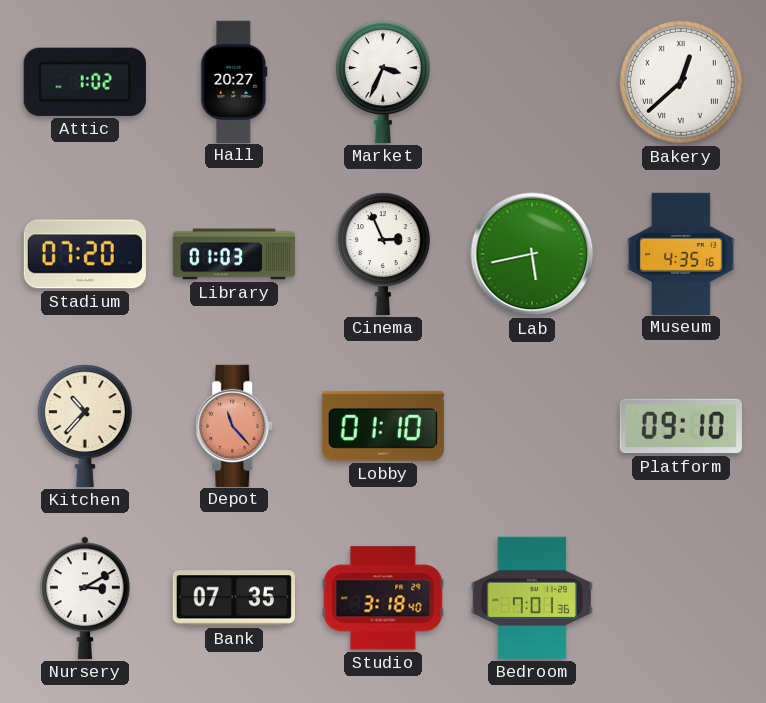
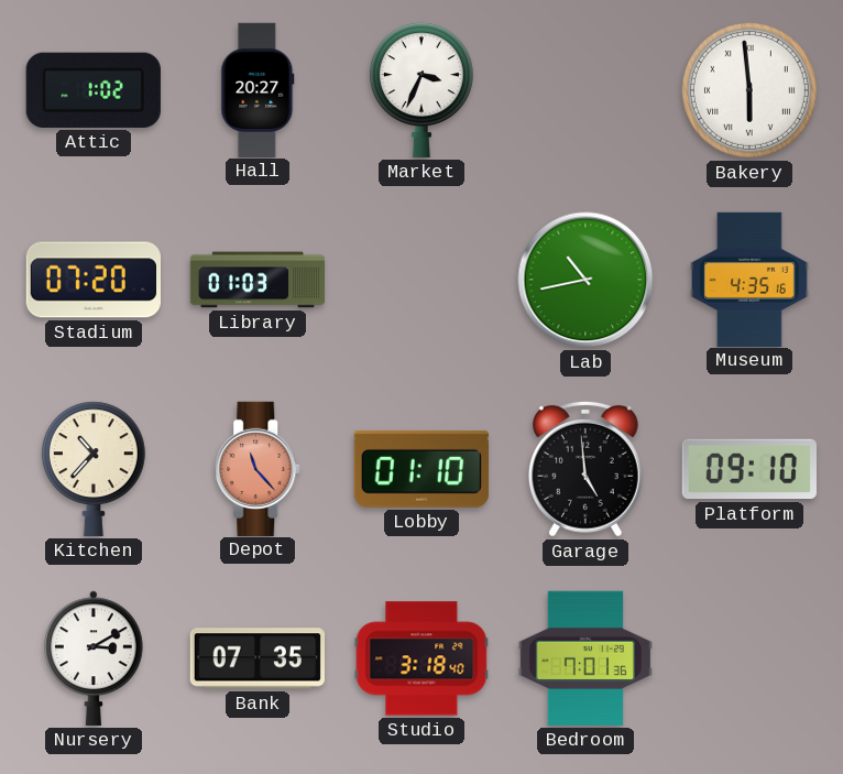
Bakery: 12:38 -> 5:59
Cinema: 2:56 -> none
Lab: 5:43 -> 10:43
Garage: none -> 4:59
